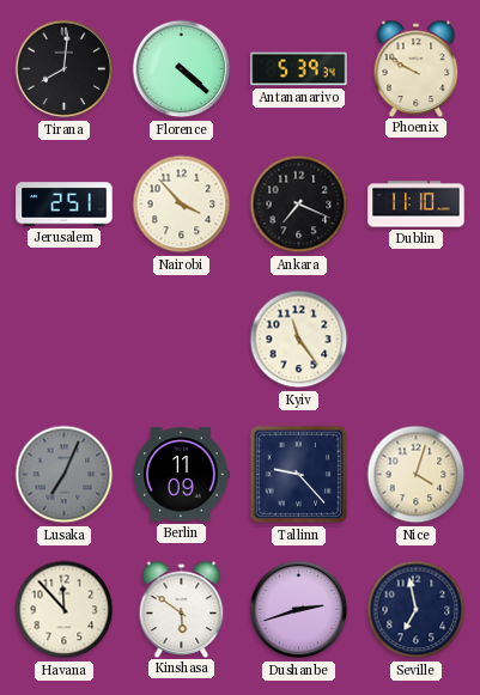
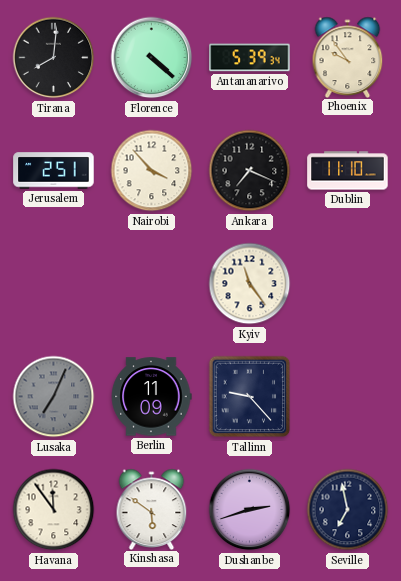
Phoenix: 9:50 -> 9:54
Nice: 4:03 -> none
Havana: 11:53 -> 11:54
